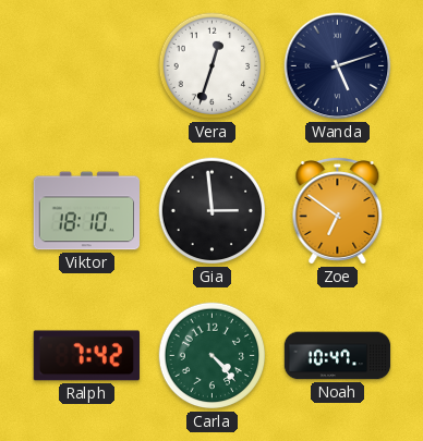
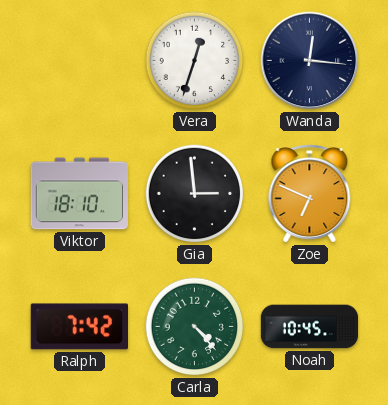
Wanda: 5:12 -> 12:16
Zoe: 6:51 -> 6:49
Noah: 10:47 -> 10:45
